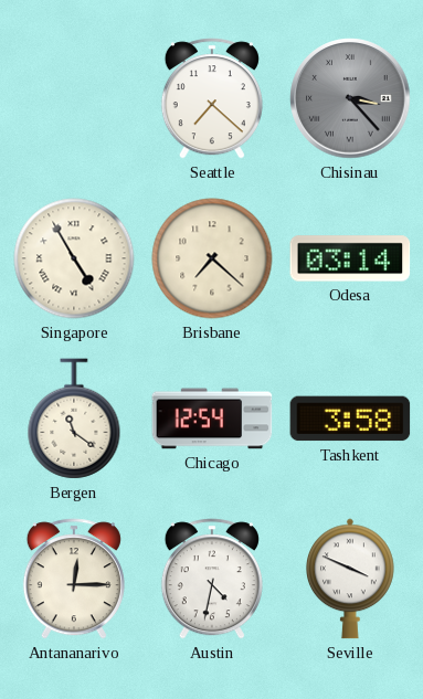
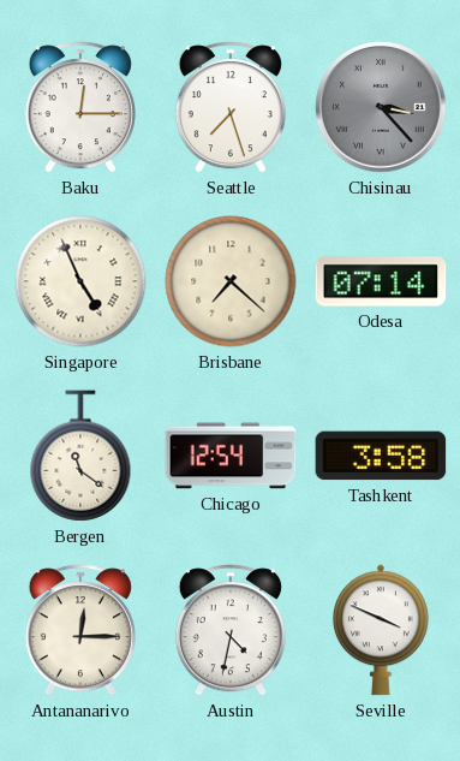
Baku: none -> 12:15
Seattle: 7:22 -> 7:27
Singapore: 4:55 -> 4:56
Odesa: 03:14 -> 07:14
